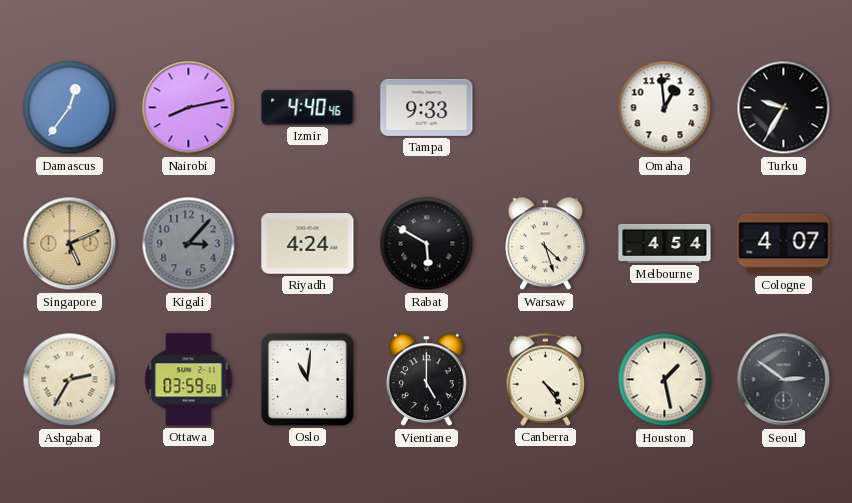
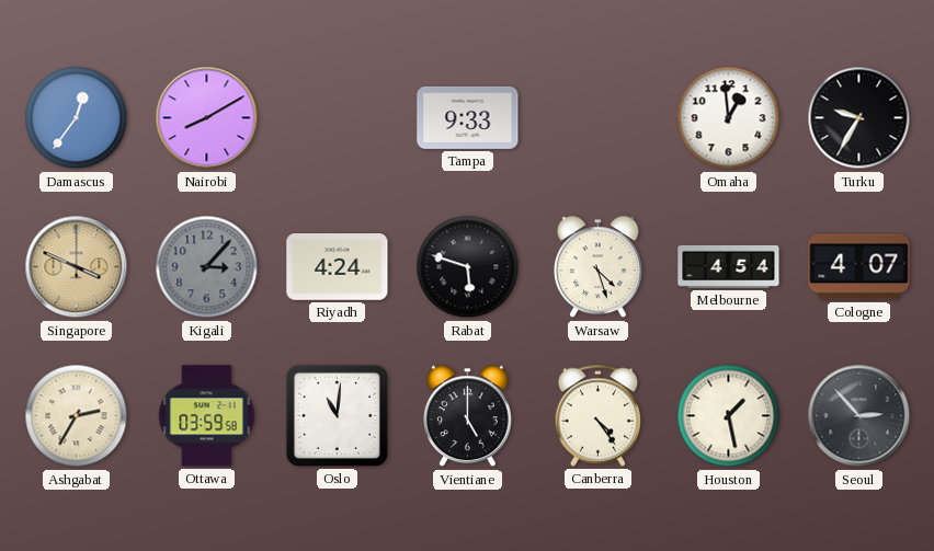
Nairobi: 8:13 -> 8:10
Izmir: 4:40 -> none
Singapore: 5:11 -> 3:49
Rabat: 5:50 -> 5:48
Seoul: 2:51 -> 2:53
